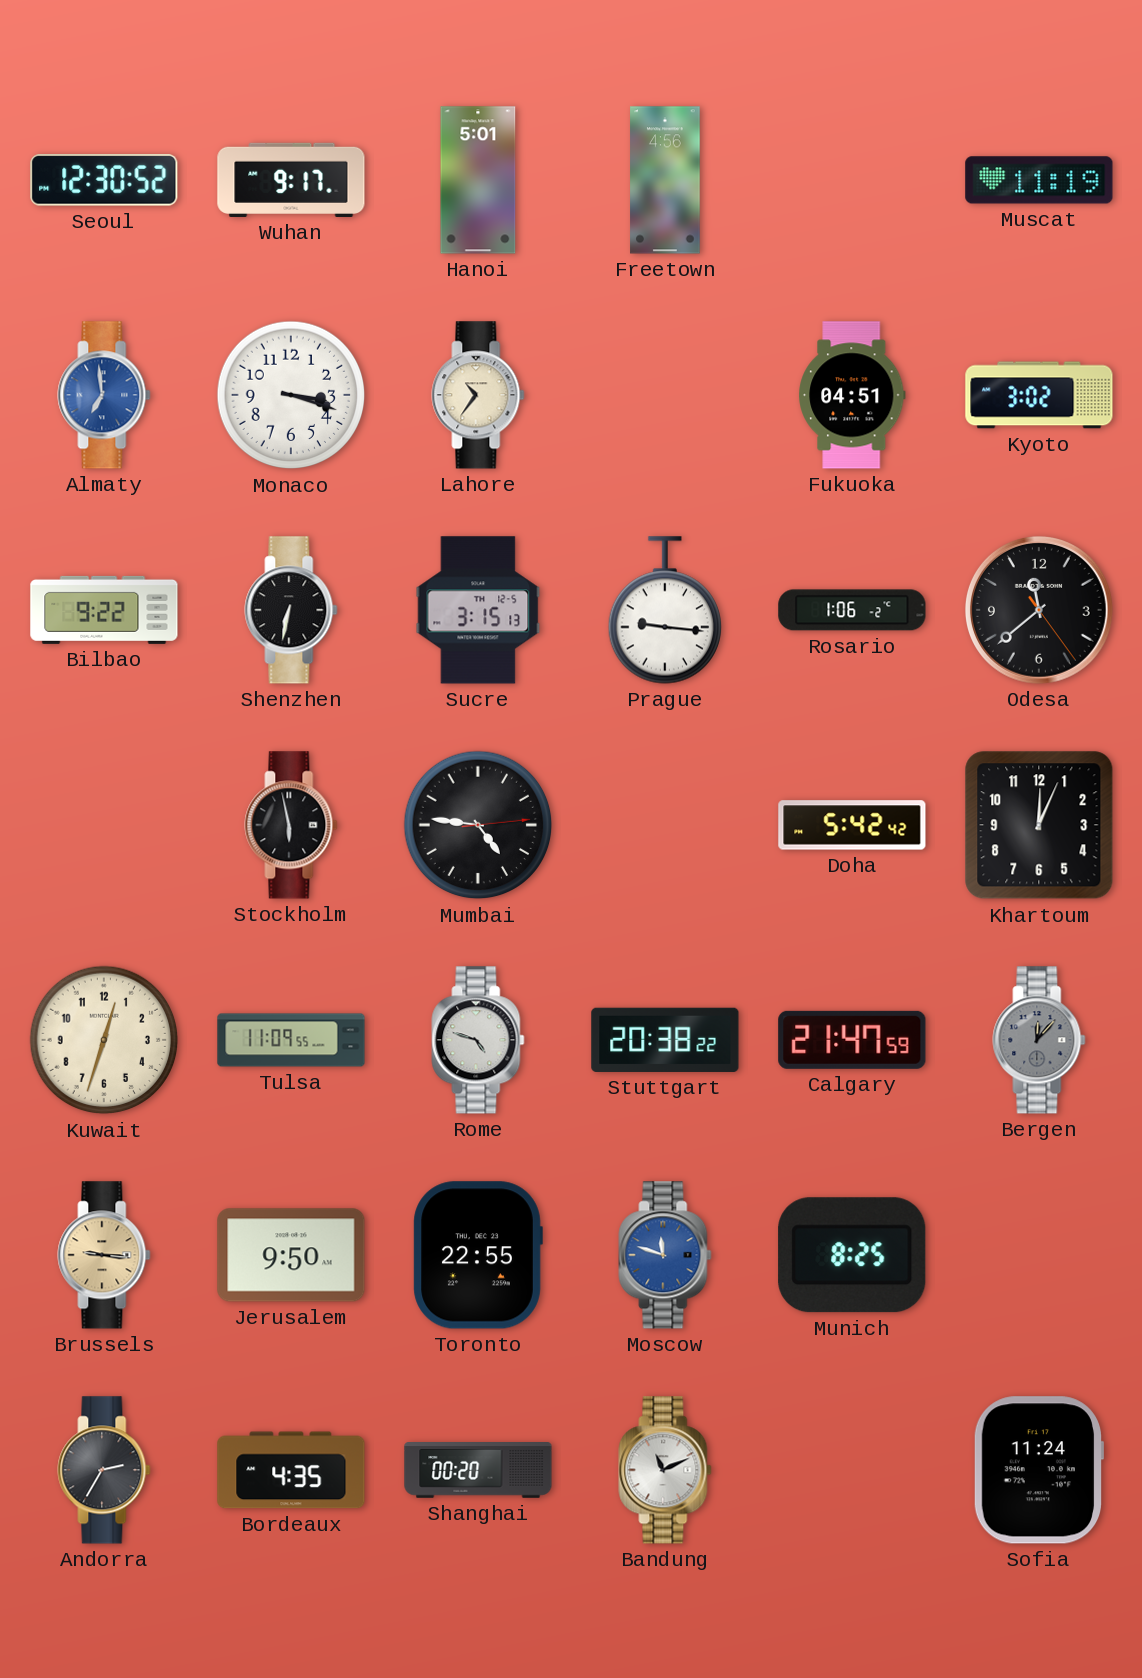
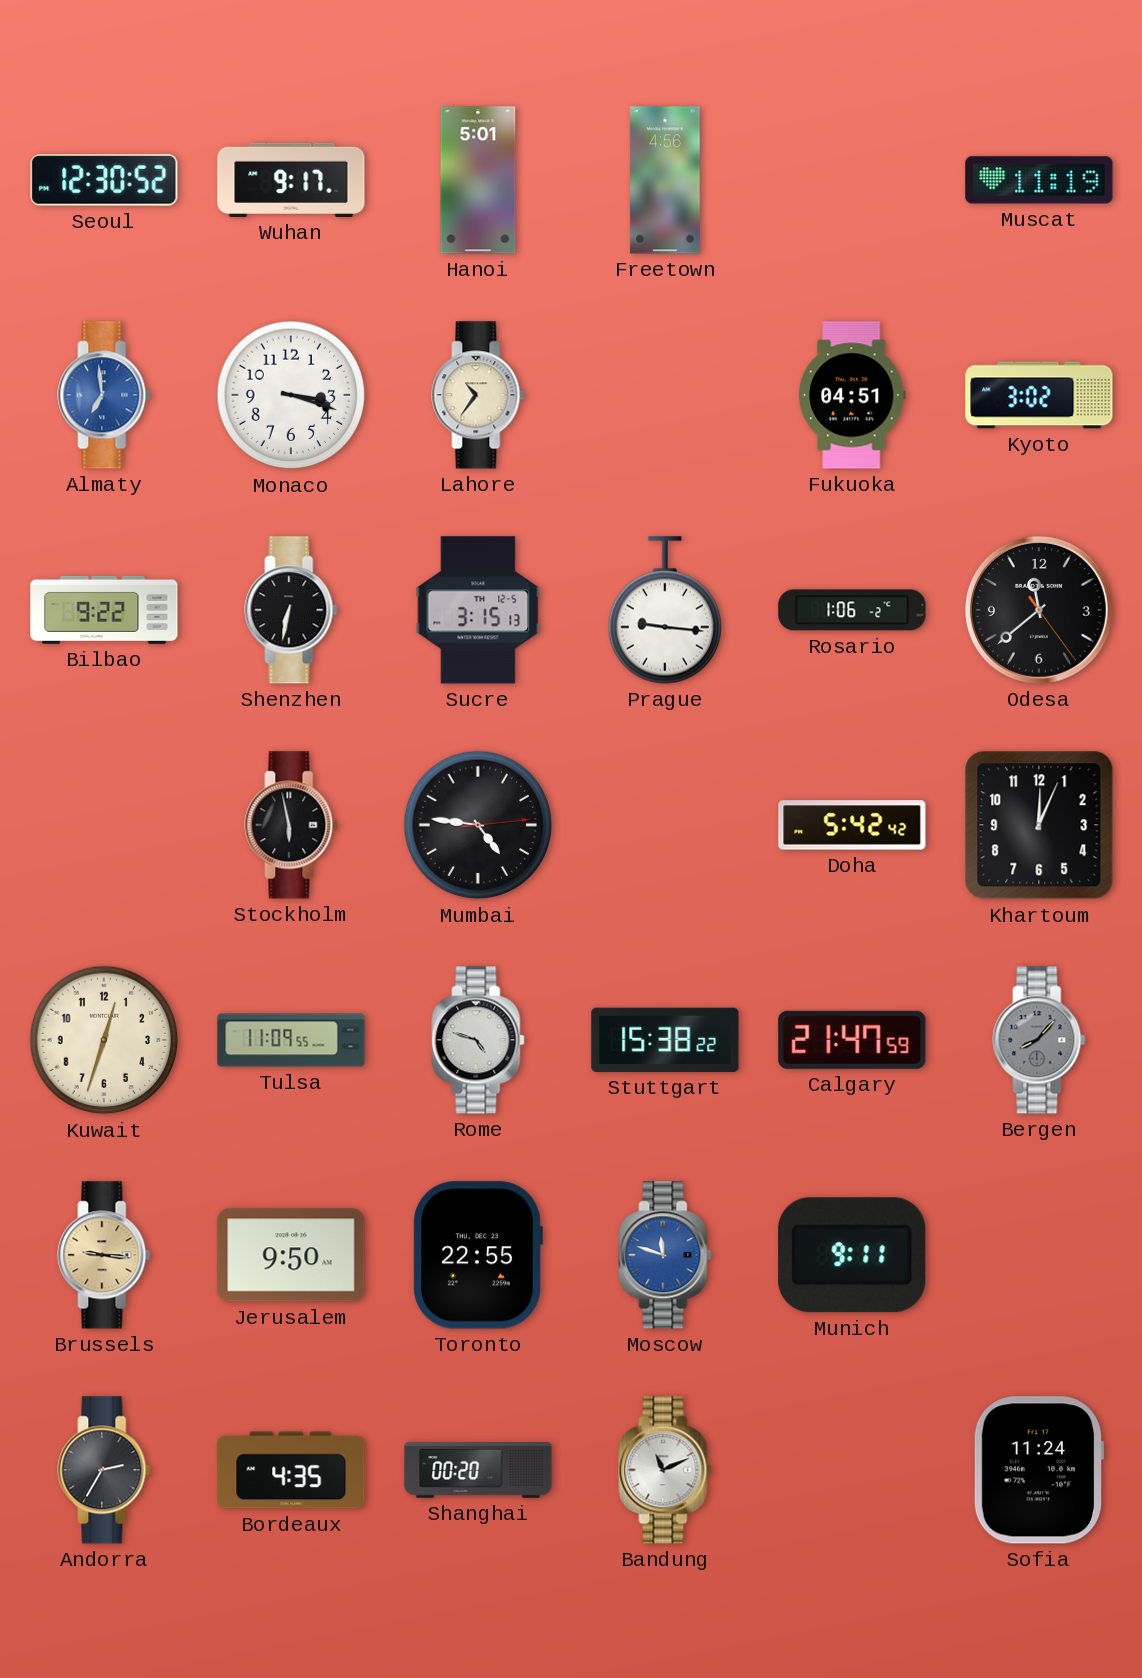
Stuttgart: 20:38 -> 15:38
Bergen: 12:07 -> 8:07
Munich: 8:25 -> 9:11
